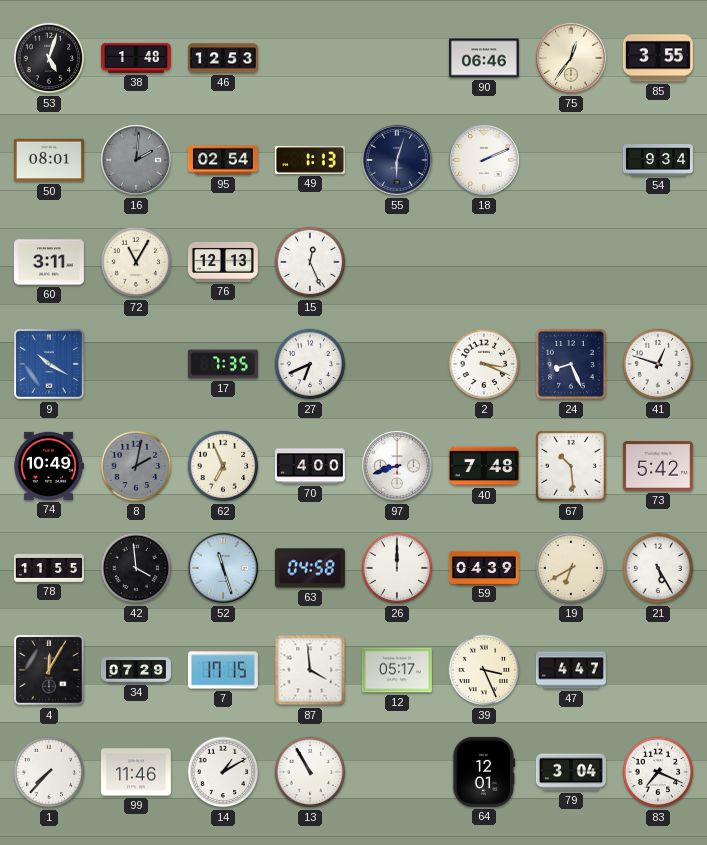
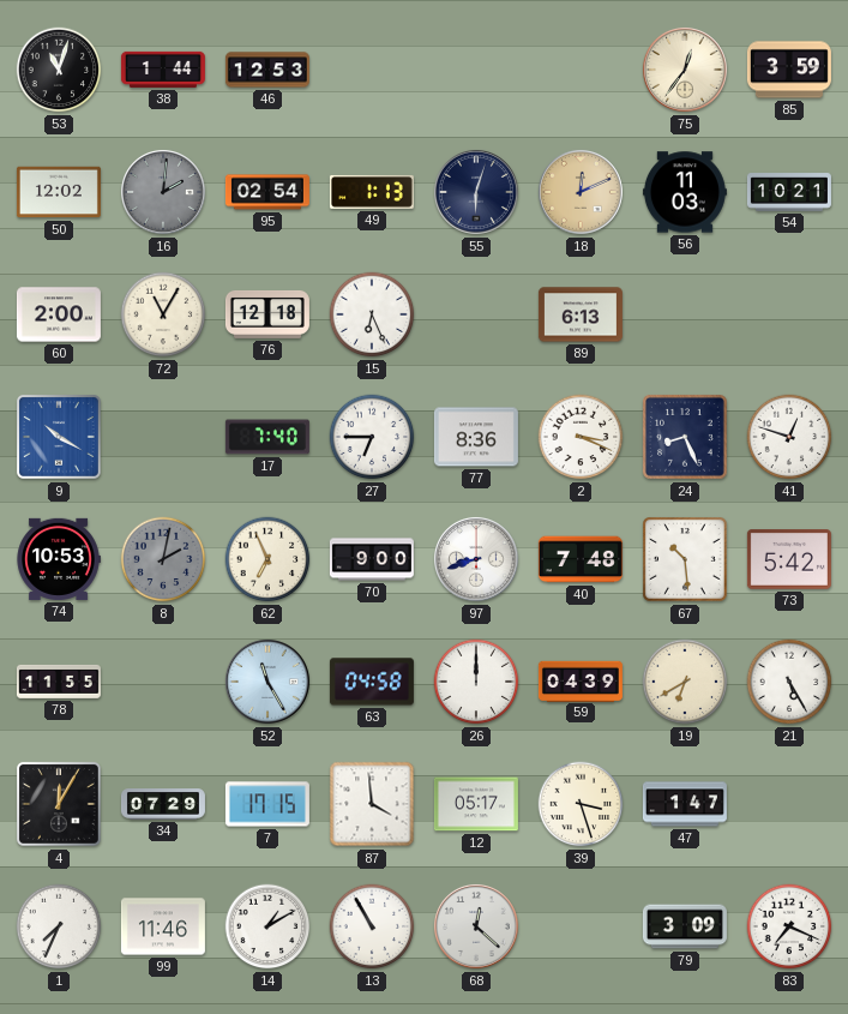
53: 5:03 -> 11:03
38: 1:48 -> 1:44
90: 06:46 -> none
85: 3:55 -> 3:59
50: 08:01 -> 12:02
18: 2:11 -> 12:11
18 dial: white -> champagne
56: none -> 11:03
54: 9:34 -> 10:21
60: 3:11 -> 2:00
76: 12:13 -> 12:18
15: 12:26 -> 6:26
89: none -> 6:13
17: 7:35 -> 7:40
27: 6:41 -> 6:45
77: none -> 8:36
74: 10:49 -> 10:53
70: 4:00 -> 9:00
42: 3:59 -> none
52: 11:27 -> 11:25
39: 3:26 -> 3:27
47: 4:47 -> 1:47
1: 7:37 -> 7:34
68: none -> 12:22
64: 12:01 -> none
79: 3:04 -> 3:09
